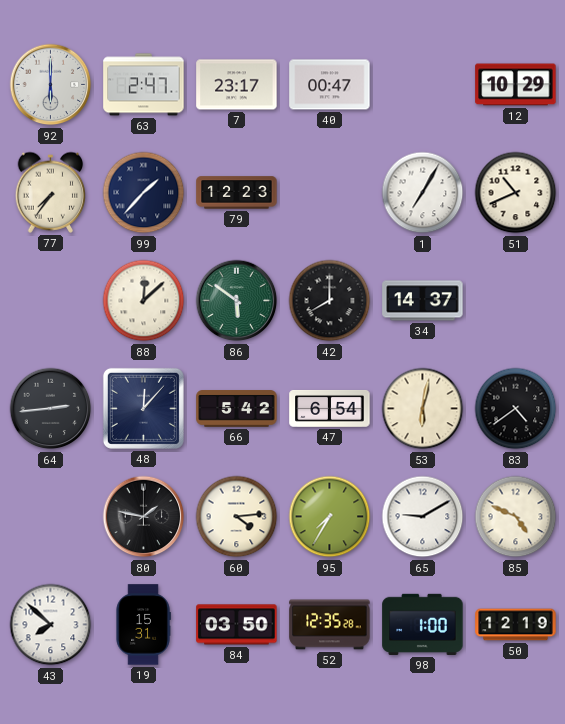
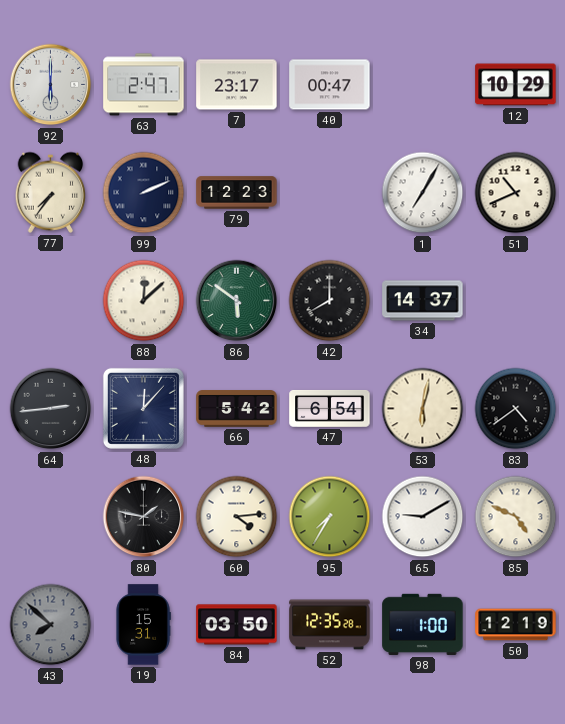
99: 1:37 -> 2:11
43 dial: white -> grey
